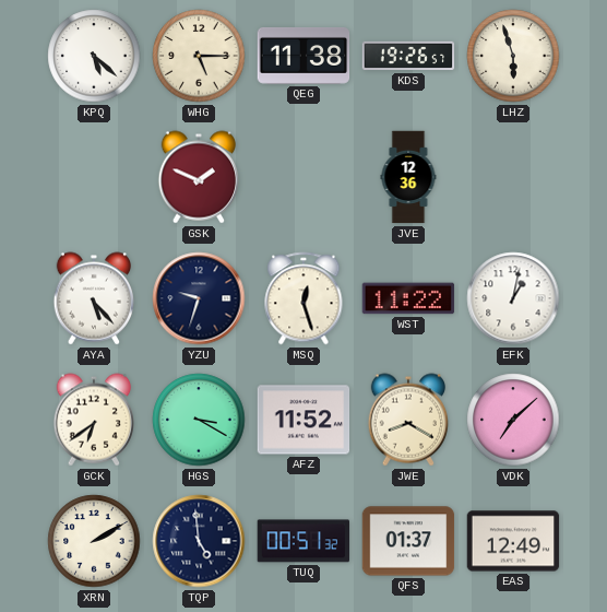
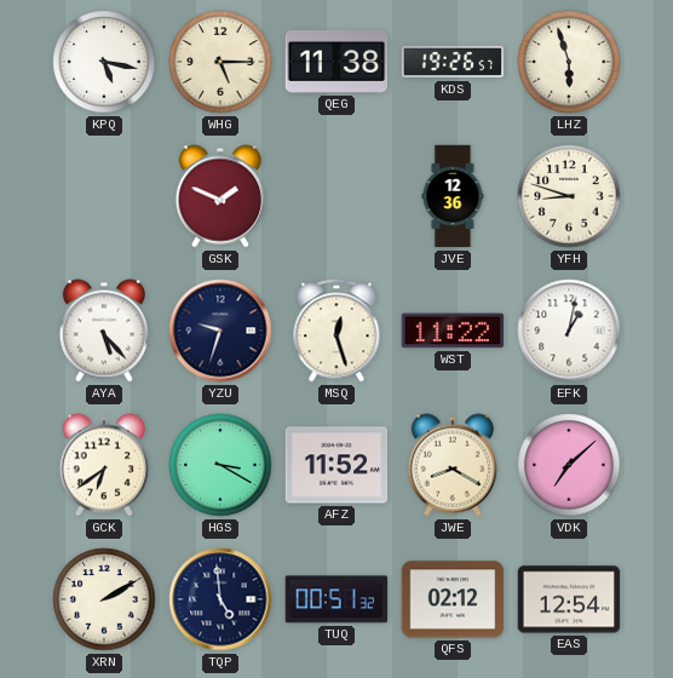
KPQ: 5:22 -> 5:17
YFH: none -> 8:48
QFS: 01:37 -> 02:12
EAS: 12:49 -> 12:54
